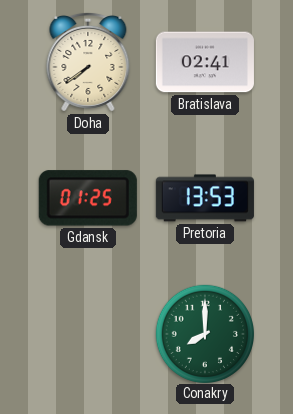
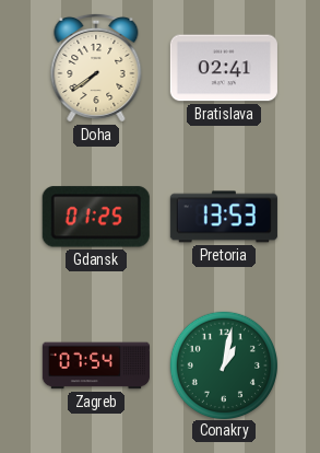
Zagreb: none -> 07:54
Conakry: 8:00 -> 1:02
